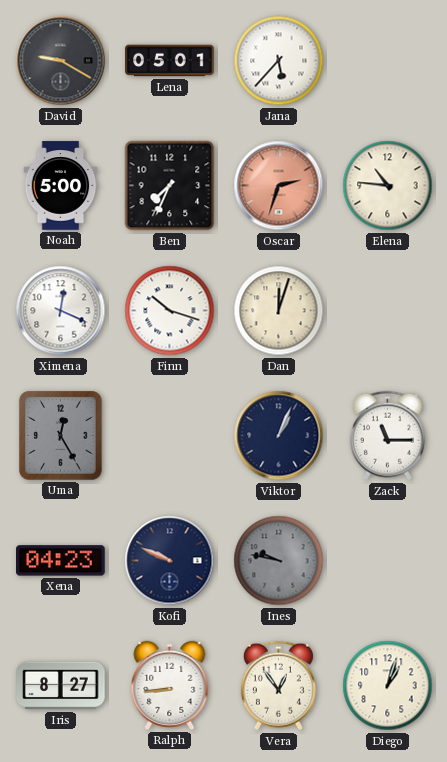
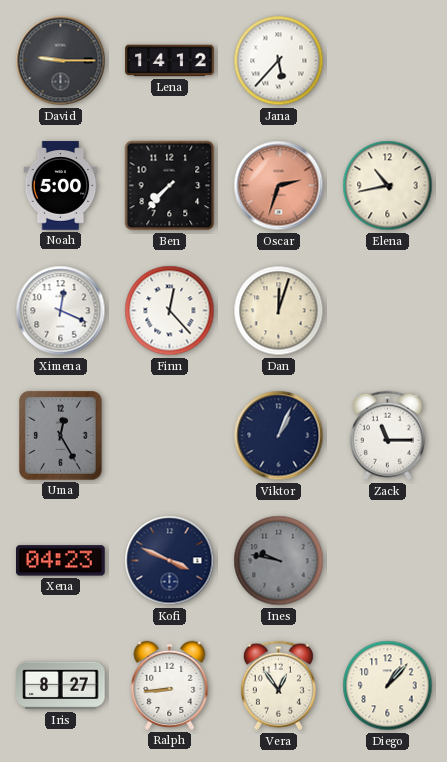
David: 9:20 -> 9:15
Lena: 05:01 -> 14:12
Ben: 7:34 -> 7:37
Elena: 10:46 -> 10:43
Finn: 10:18 -> 12:23
Kofi: 9:49 -> 3:49
Diego: 1:03 -> 1:07
